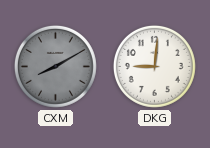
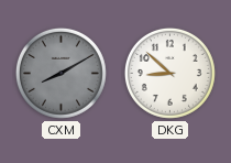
DKG: 9:01 -> 8:52
